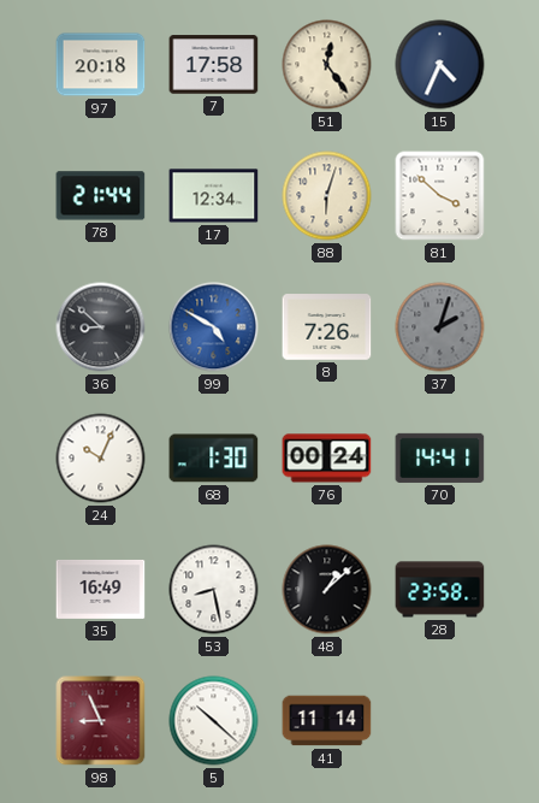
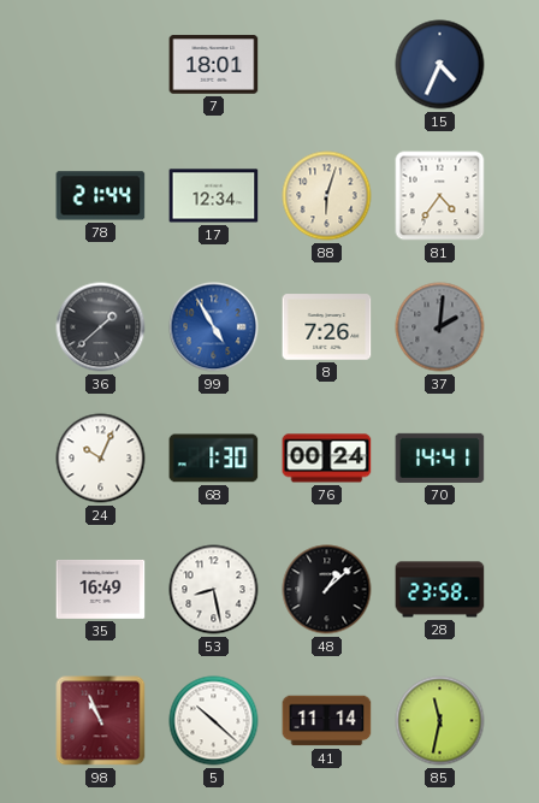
97: 20:18 -> none
7: 17:58 -> 18:01
51: 12:24 -> none
81: 3:52 -> 4:36
36: 8:52 -> 1:38
99: 4:50 -> 4:55
37: 2:03 -> 2:01
98: 8:56 -> 10:56
85: none -> 11:32
